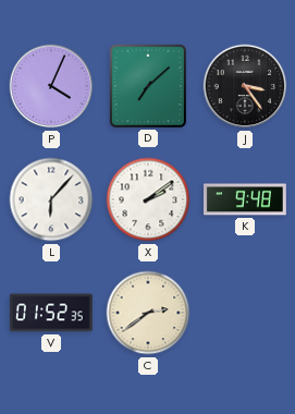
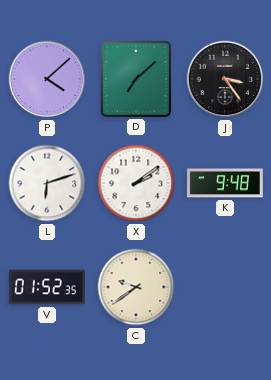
P: 4:04 -> 4:08
L: 6:07 -> 6:12
C: 2:39 -> 9:39
